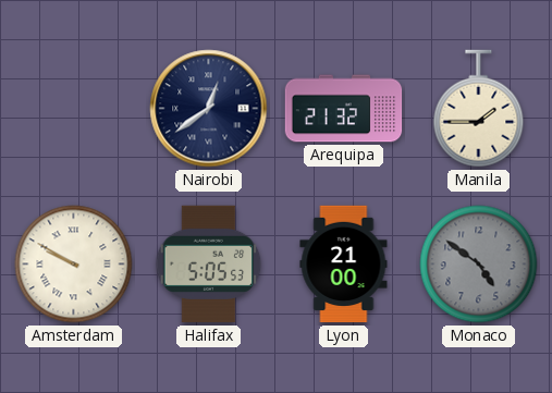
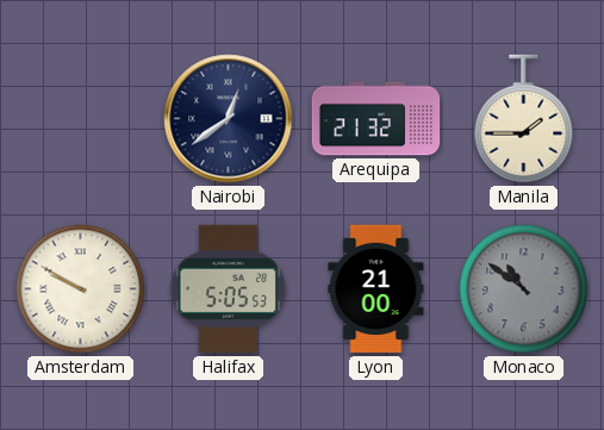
Monaco: 4:51 -> 10:51
